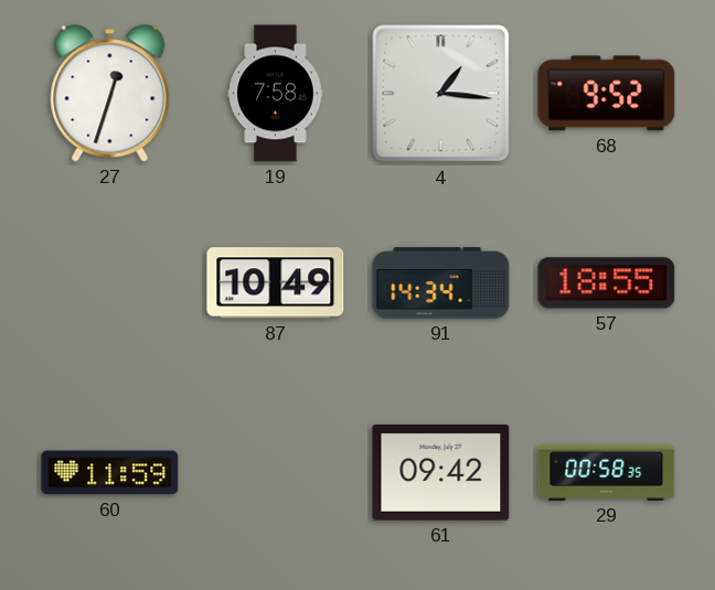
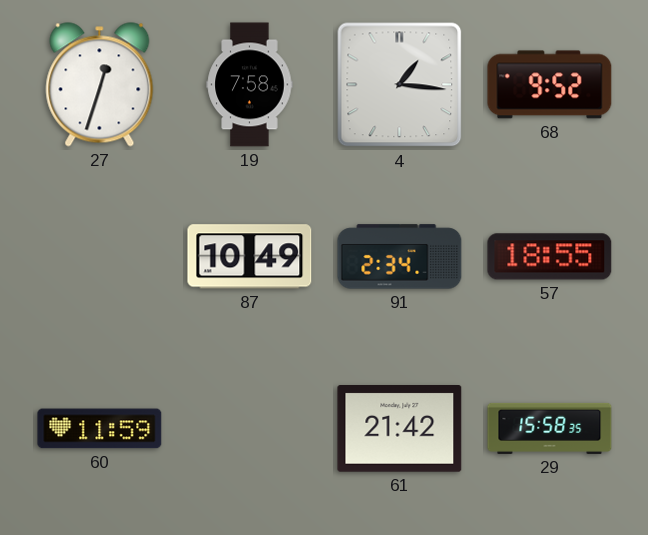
91: 14:34 -> 2:34
61: 09:42 -> 21:42
29: 00:58 -> 15:58
